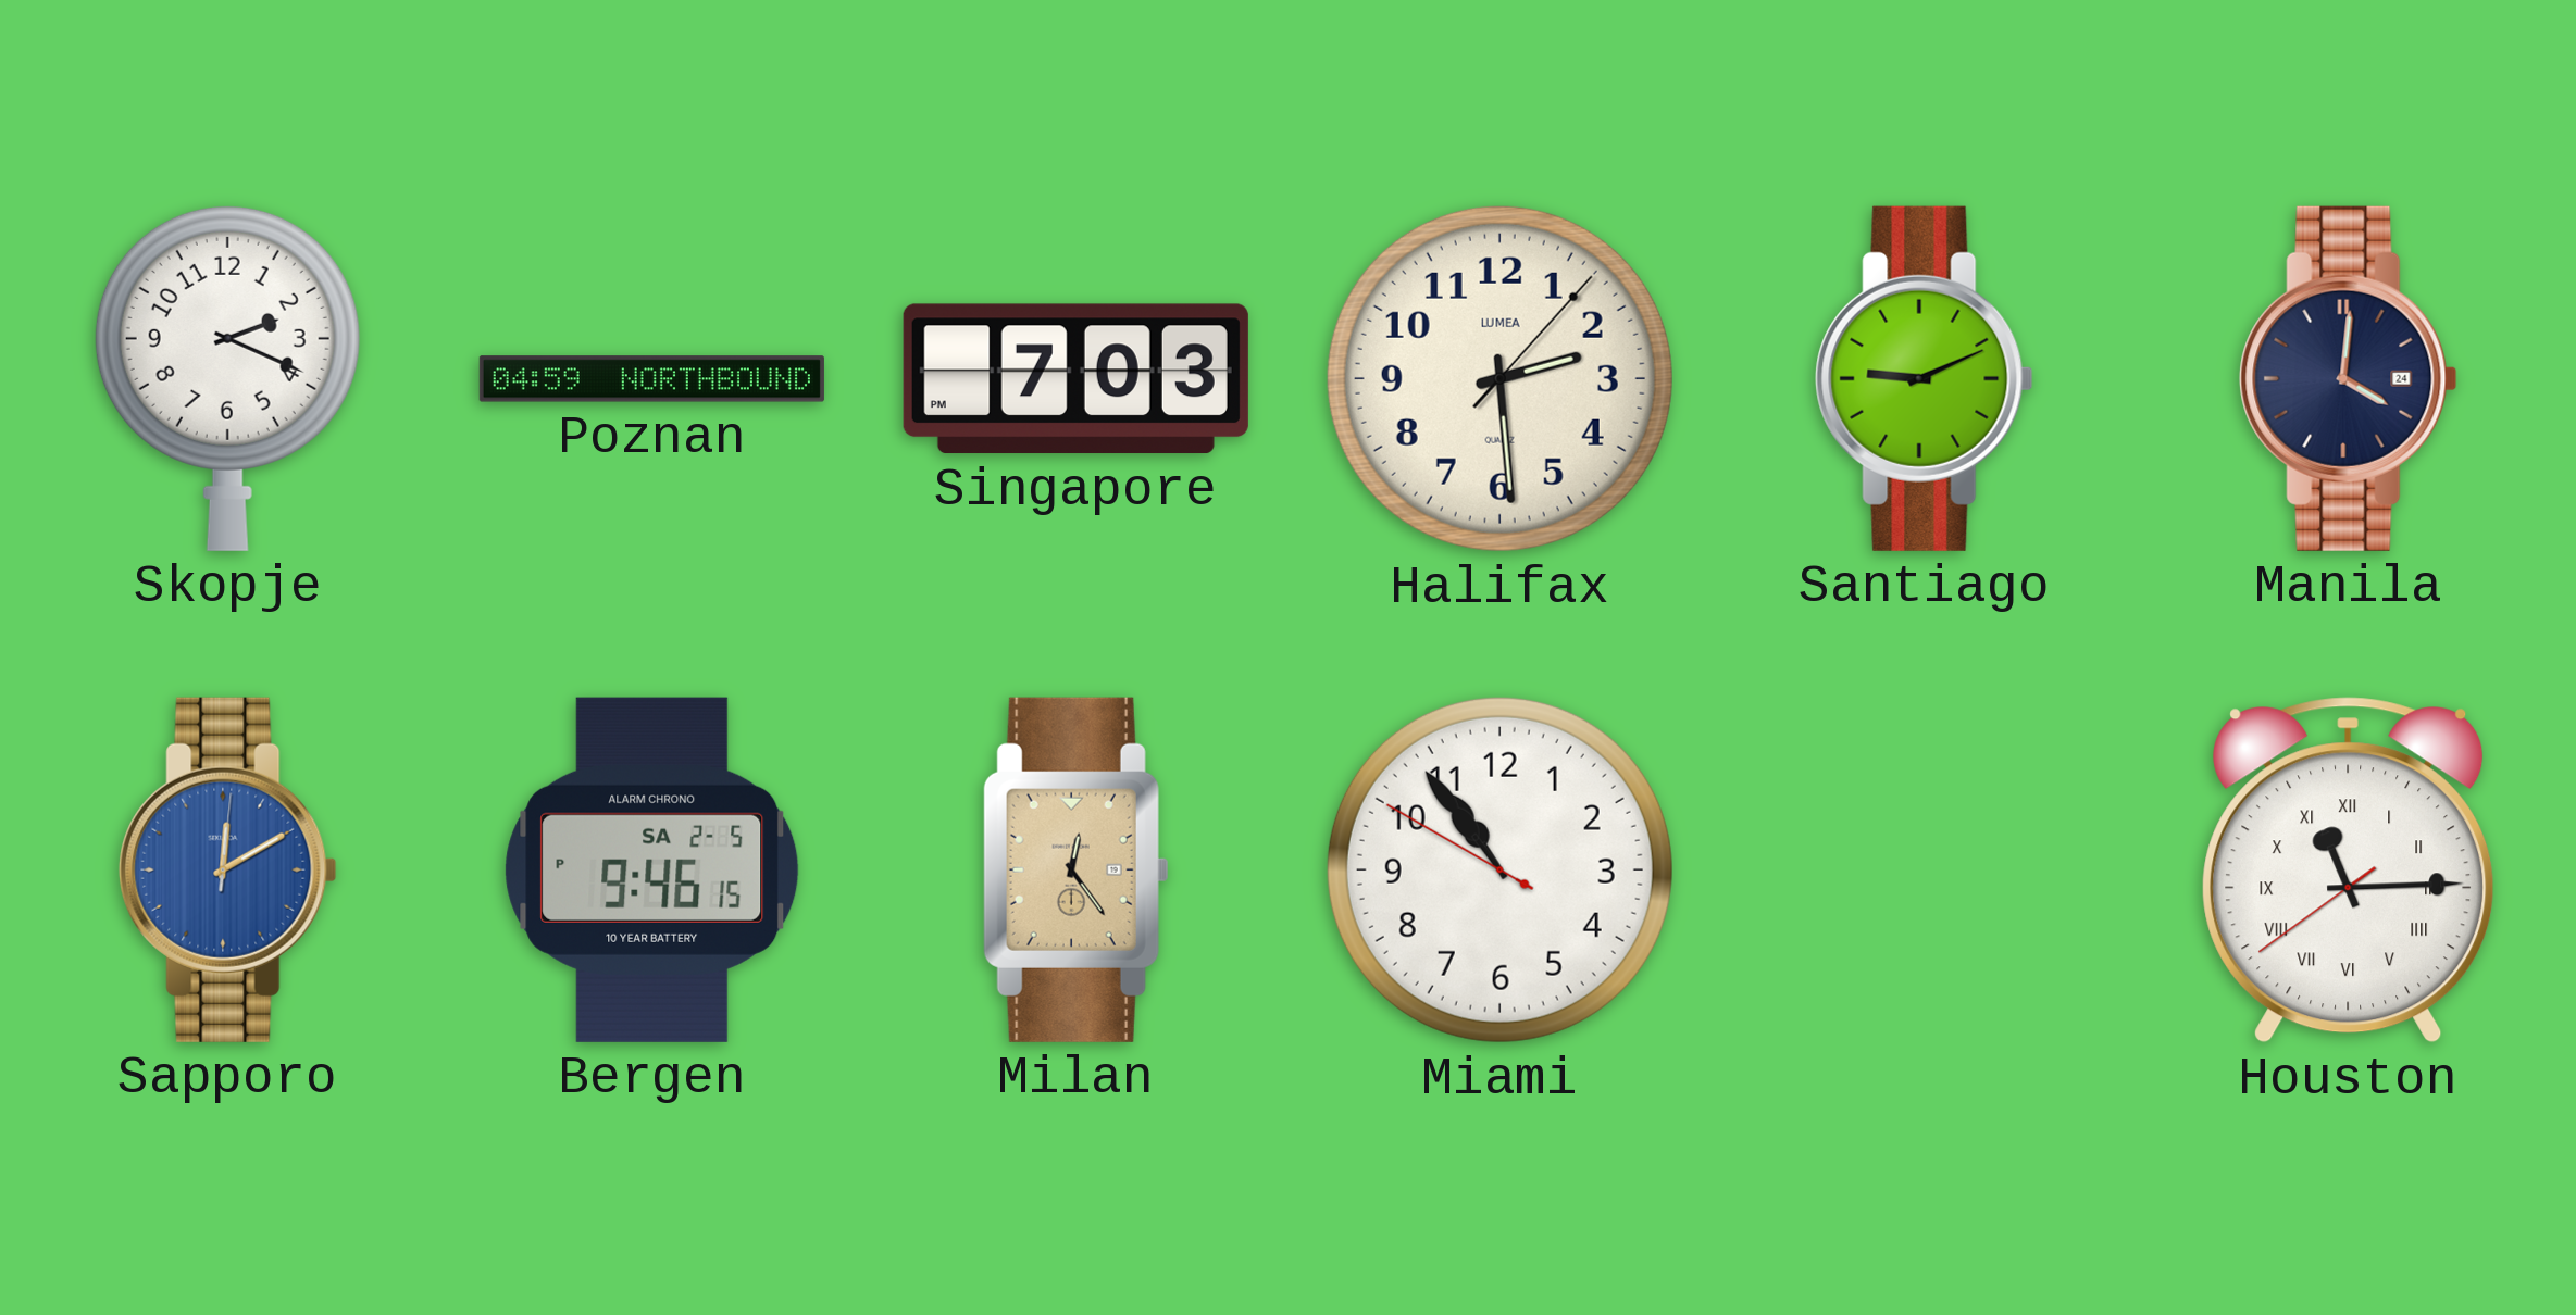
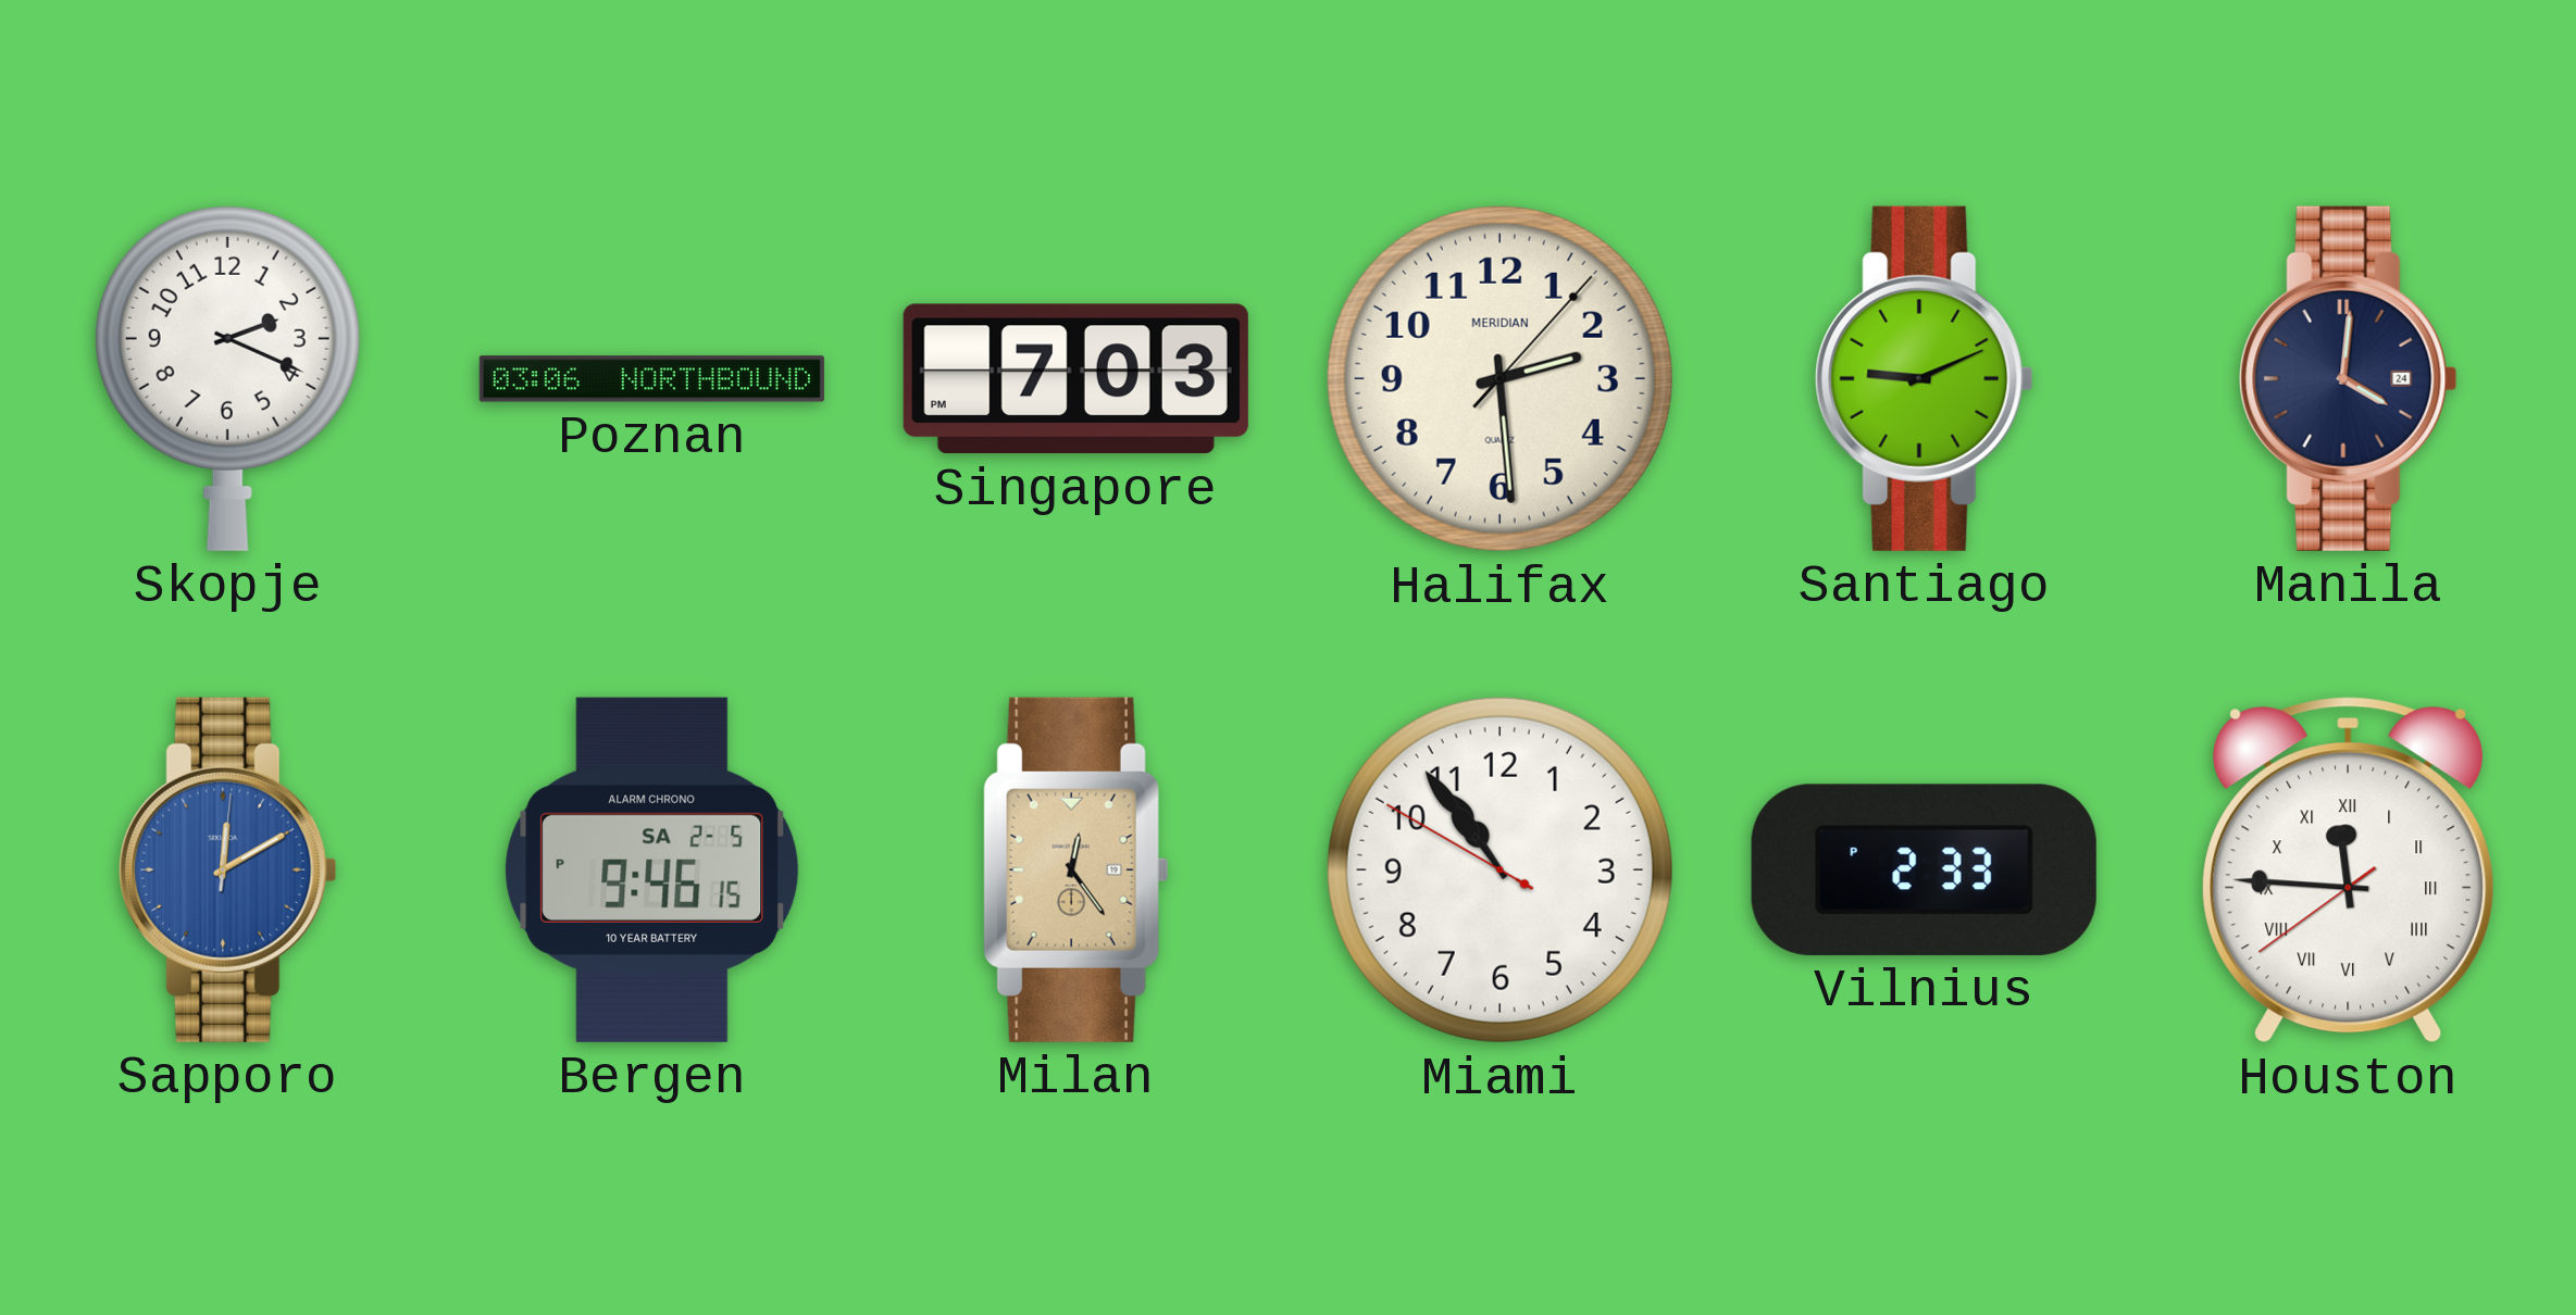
Poznan: 04:59 -> 03:06
Halifax brand: LUMEA -> MERIDIAN
Vilnius: none -> 2:33
Houston: 11:14 -> 11:45
